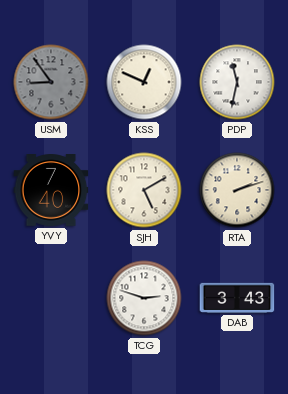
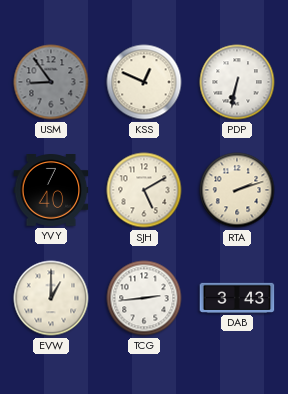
PDP: 11:32 -> 6:32
EVW: none -> 1:00
TCG: 2:48 -> 2:44
